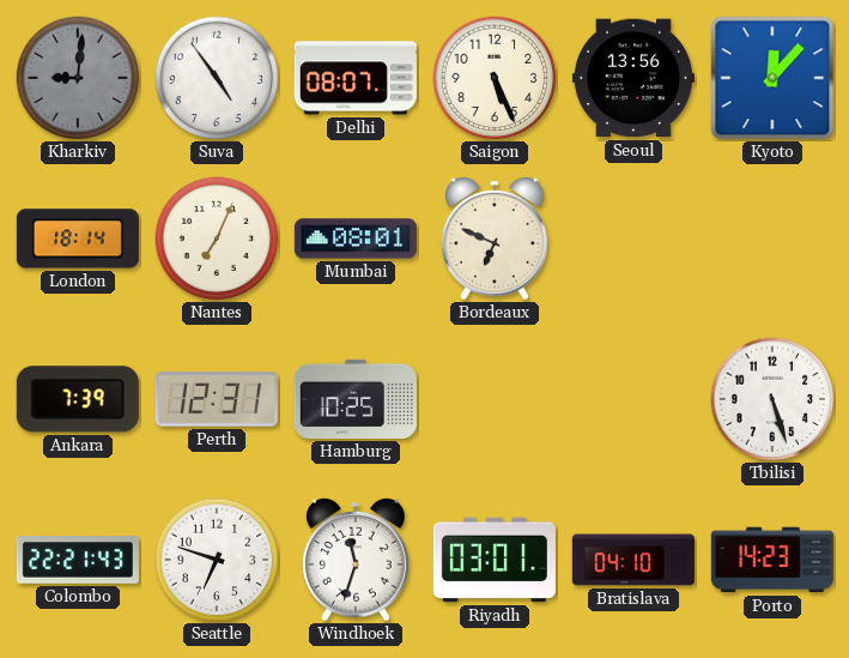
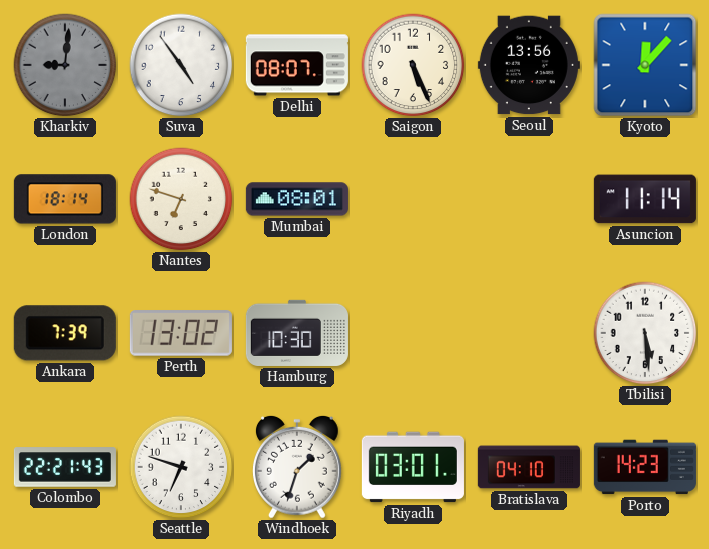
Nantes: 7:04 -> 6:48
Bordeaux: 6:49 -> none
Asuncion: none -> 11:14
Perth: 12:31 -> 13:02
Hamburg: 10:25 -> 10:30
Tbilisi: 5:27 -> 5:29
Windhoek: 11:33 -> 1:33
